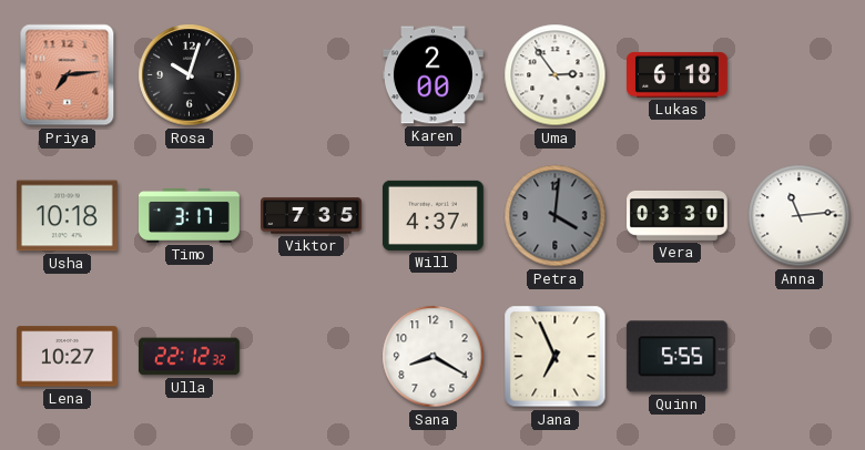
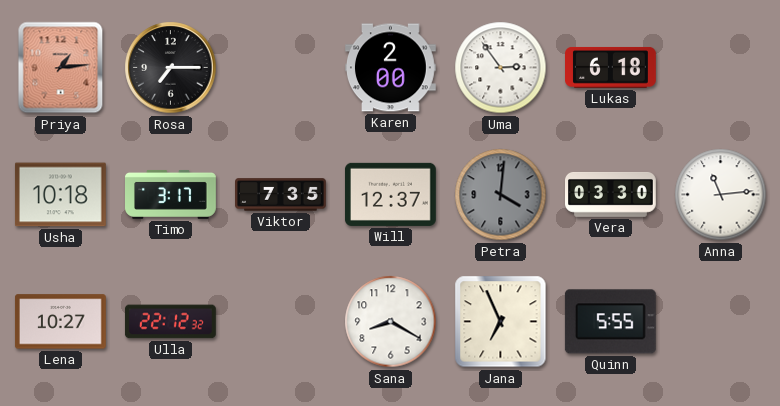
Priya: 7:14 -> 1:14
Rosa: 10:03 -> 7:15
Will: 4:37 -> 12:37
